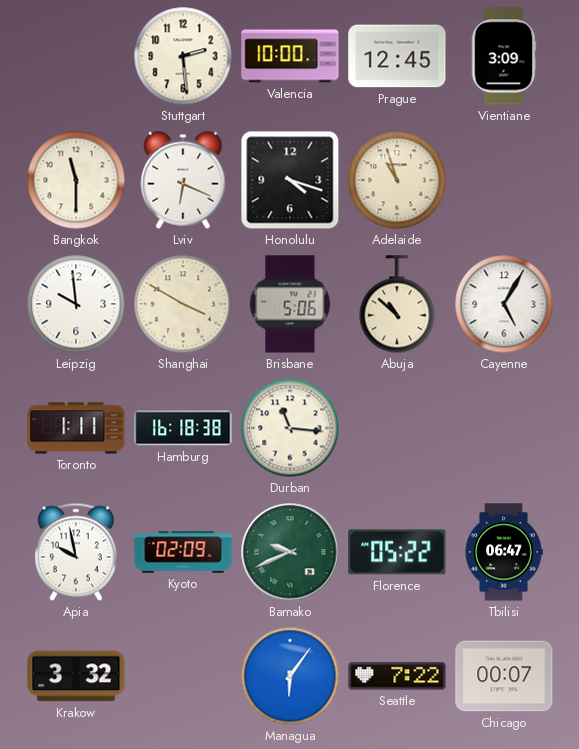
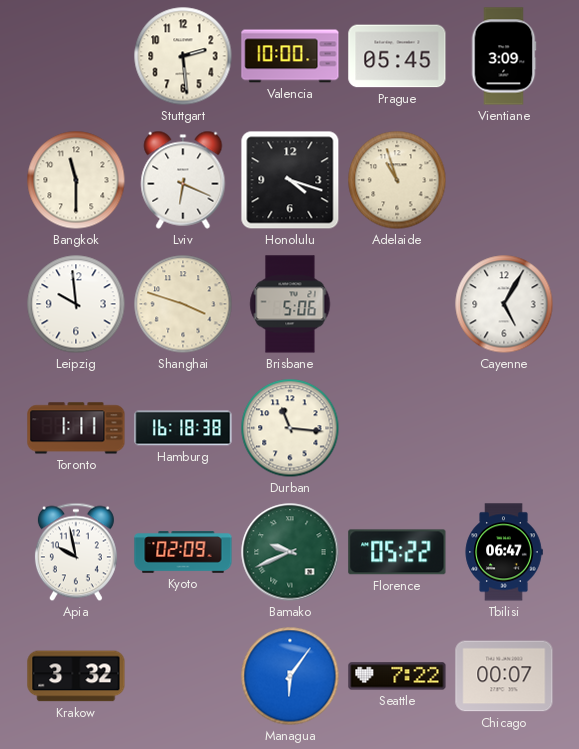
Prague: 12:45 -> 05:45
Shanghai: 3:50 -> 3:48
Abuja: 10:52 -> none
